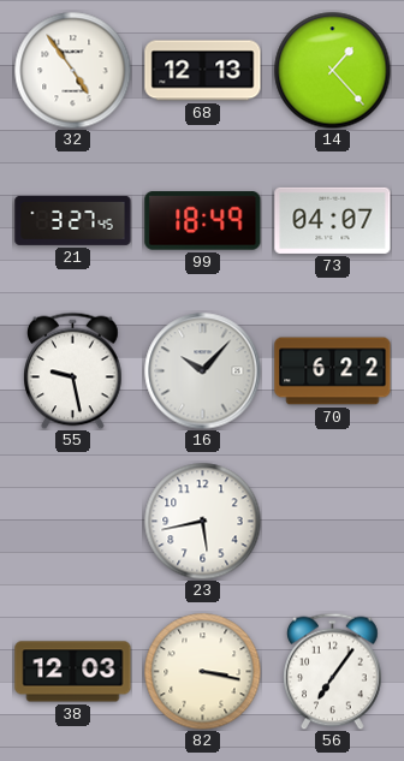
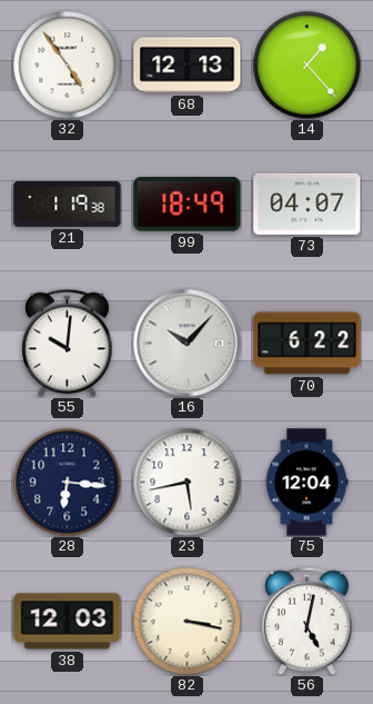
21: 3:27 -> 1:19
55: 9:28 -> 10:01
28: none -> 6:16
75: none -> 12:04
56: 7:06 -> 5:02
